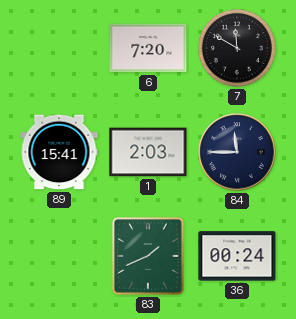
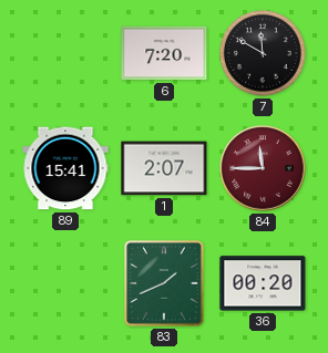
1: 2:03 -> 2:07
84 dial: navy -> burgundy
36: 00:24 -> 00:20
